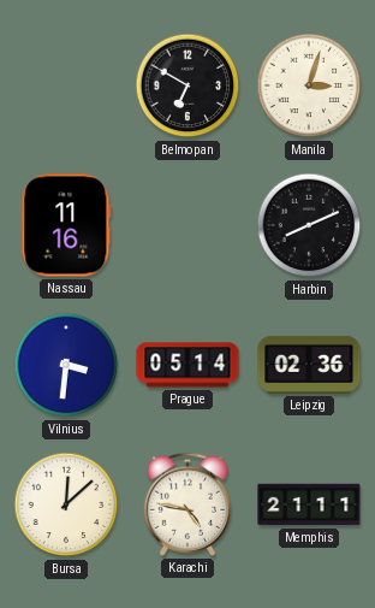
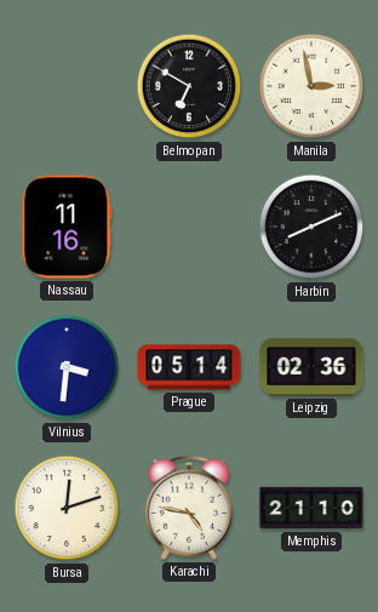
Manila: 3:03 -> 2:58
Bursa: 12:08 -> 12:12
Memphis: 21:11 -> 21:10
